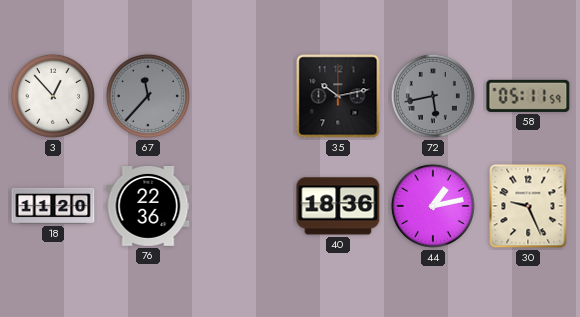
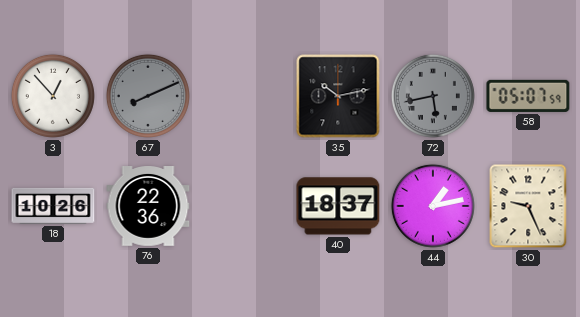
67: 11:37 -> 8:11
58: 05:11 -> 05:07
18: 11:20 -> 10:26
40: 18:36 -> 18:37
